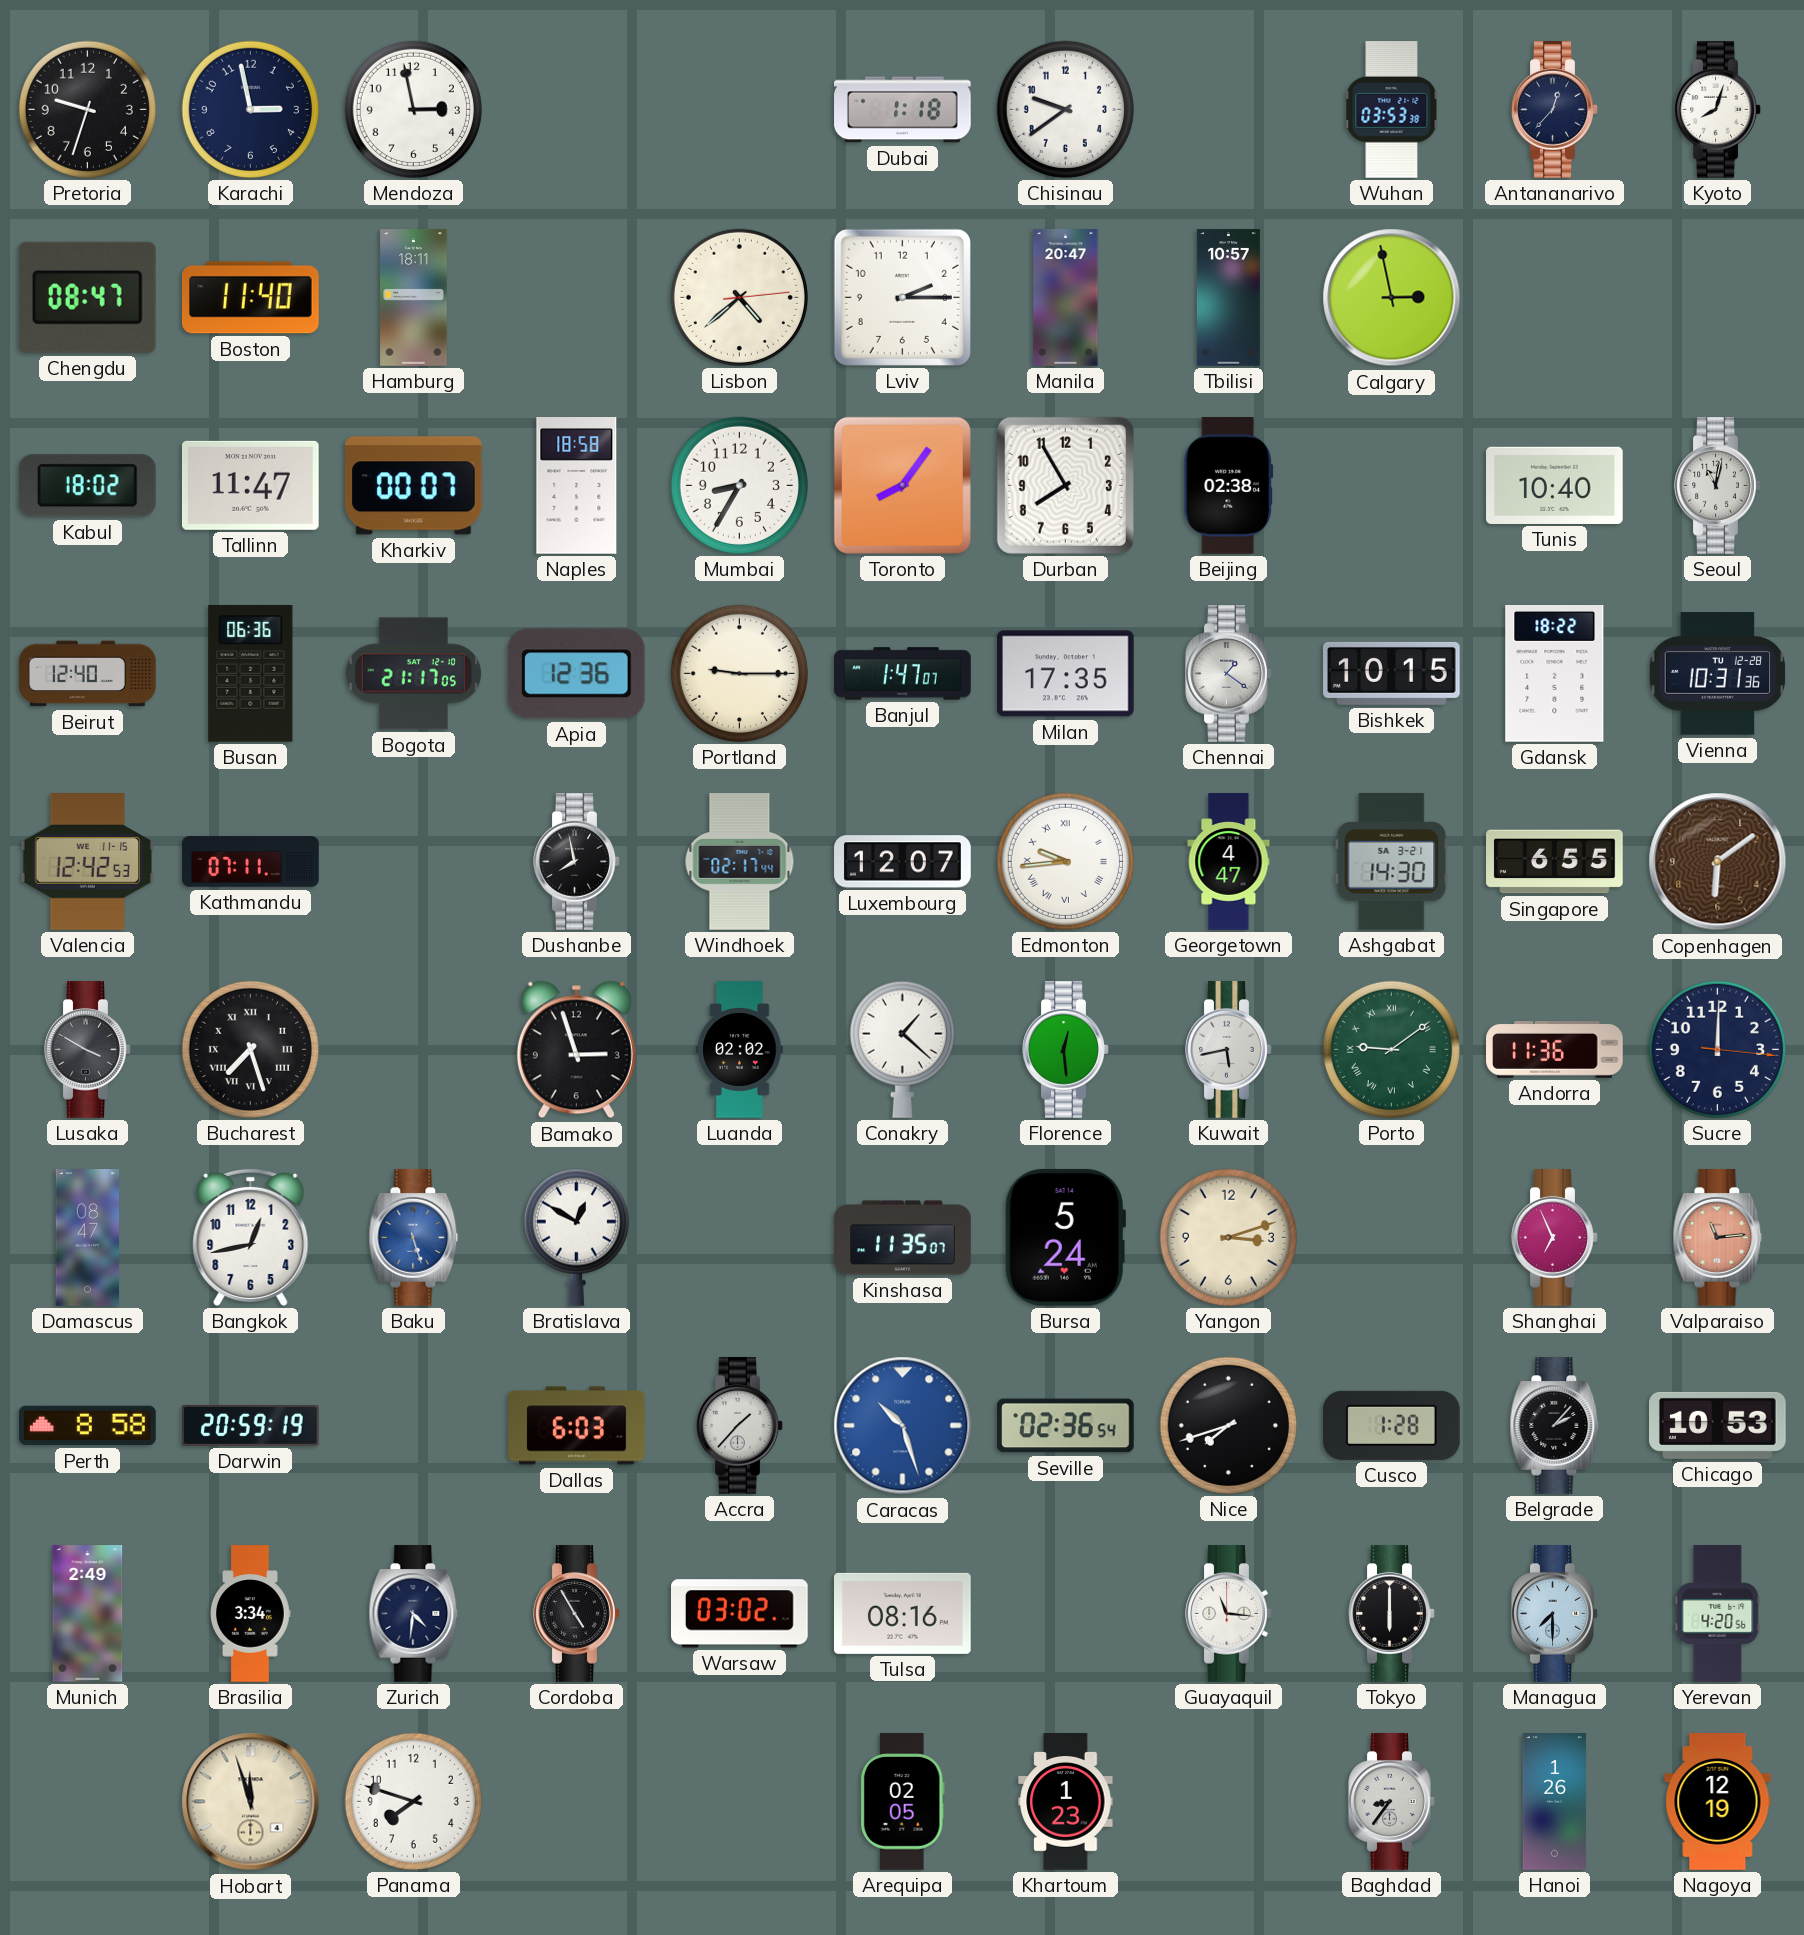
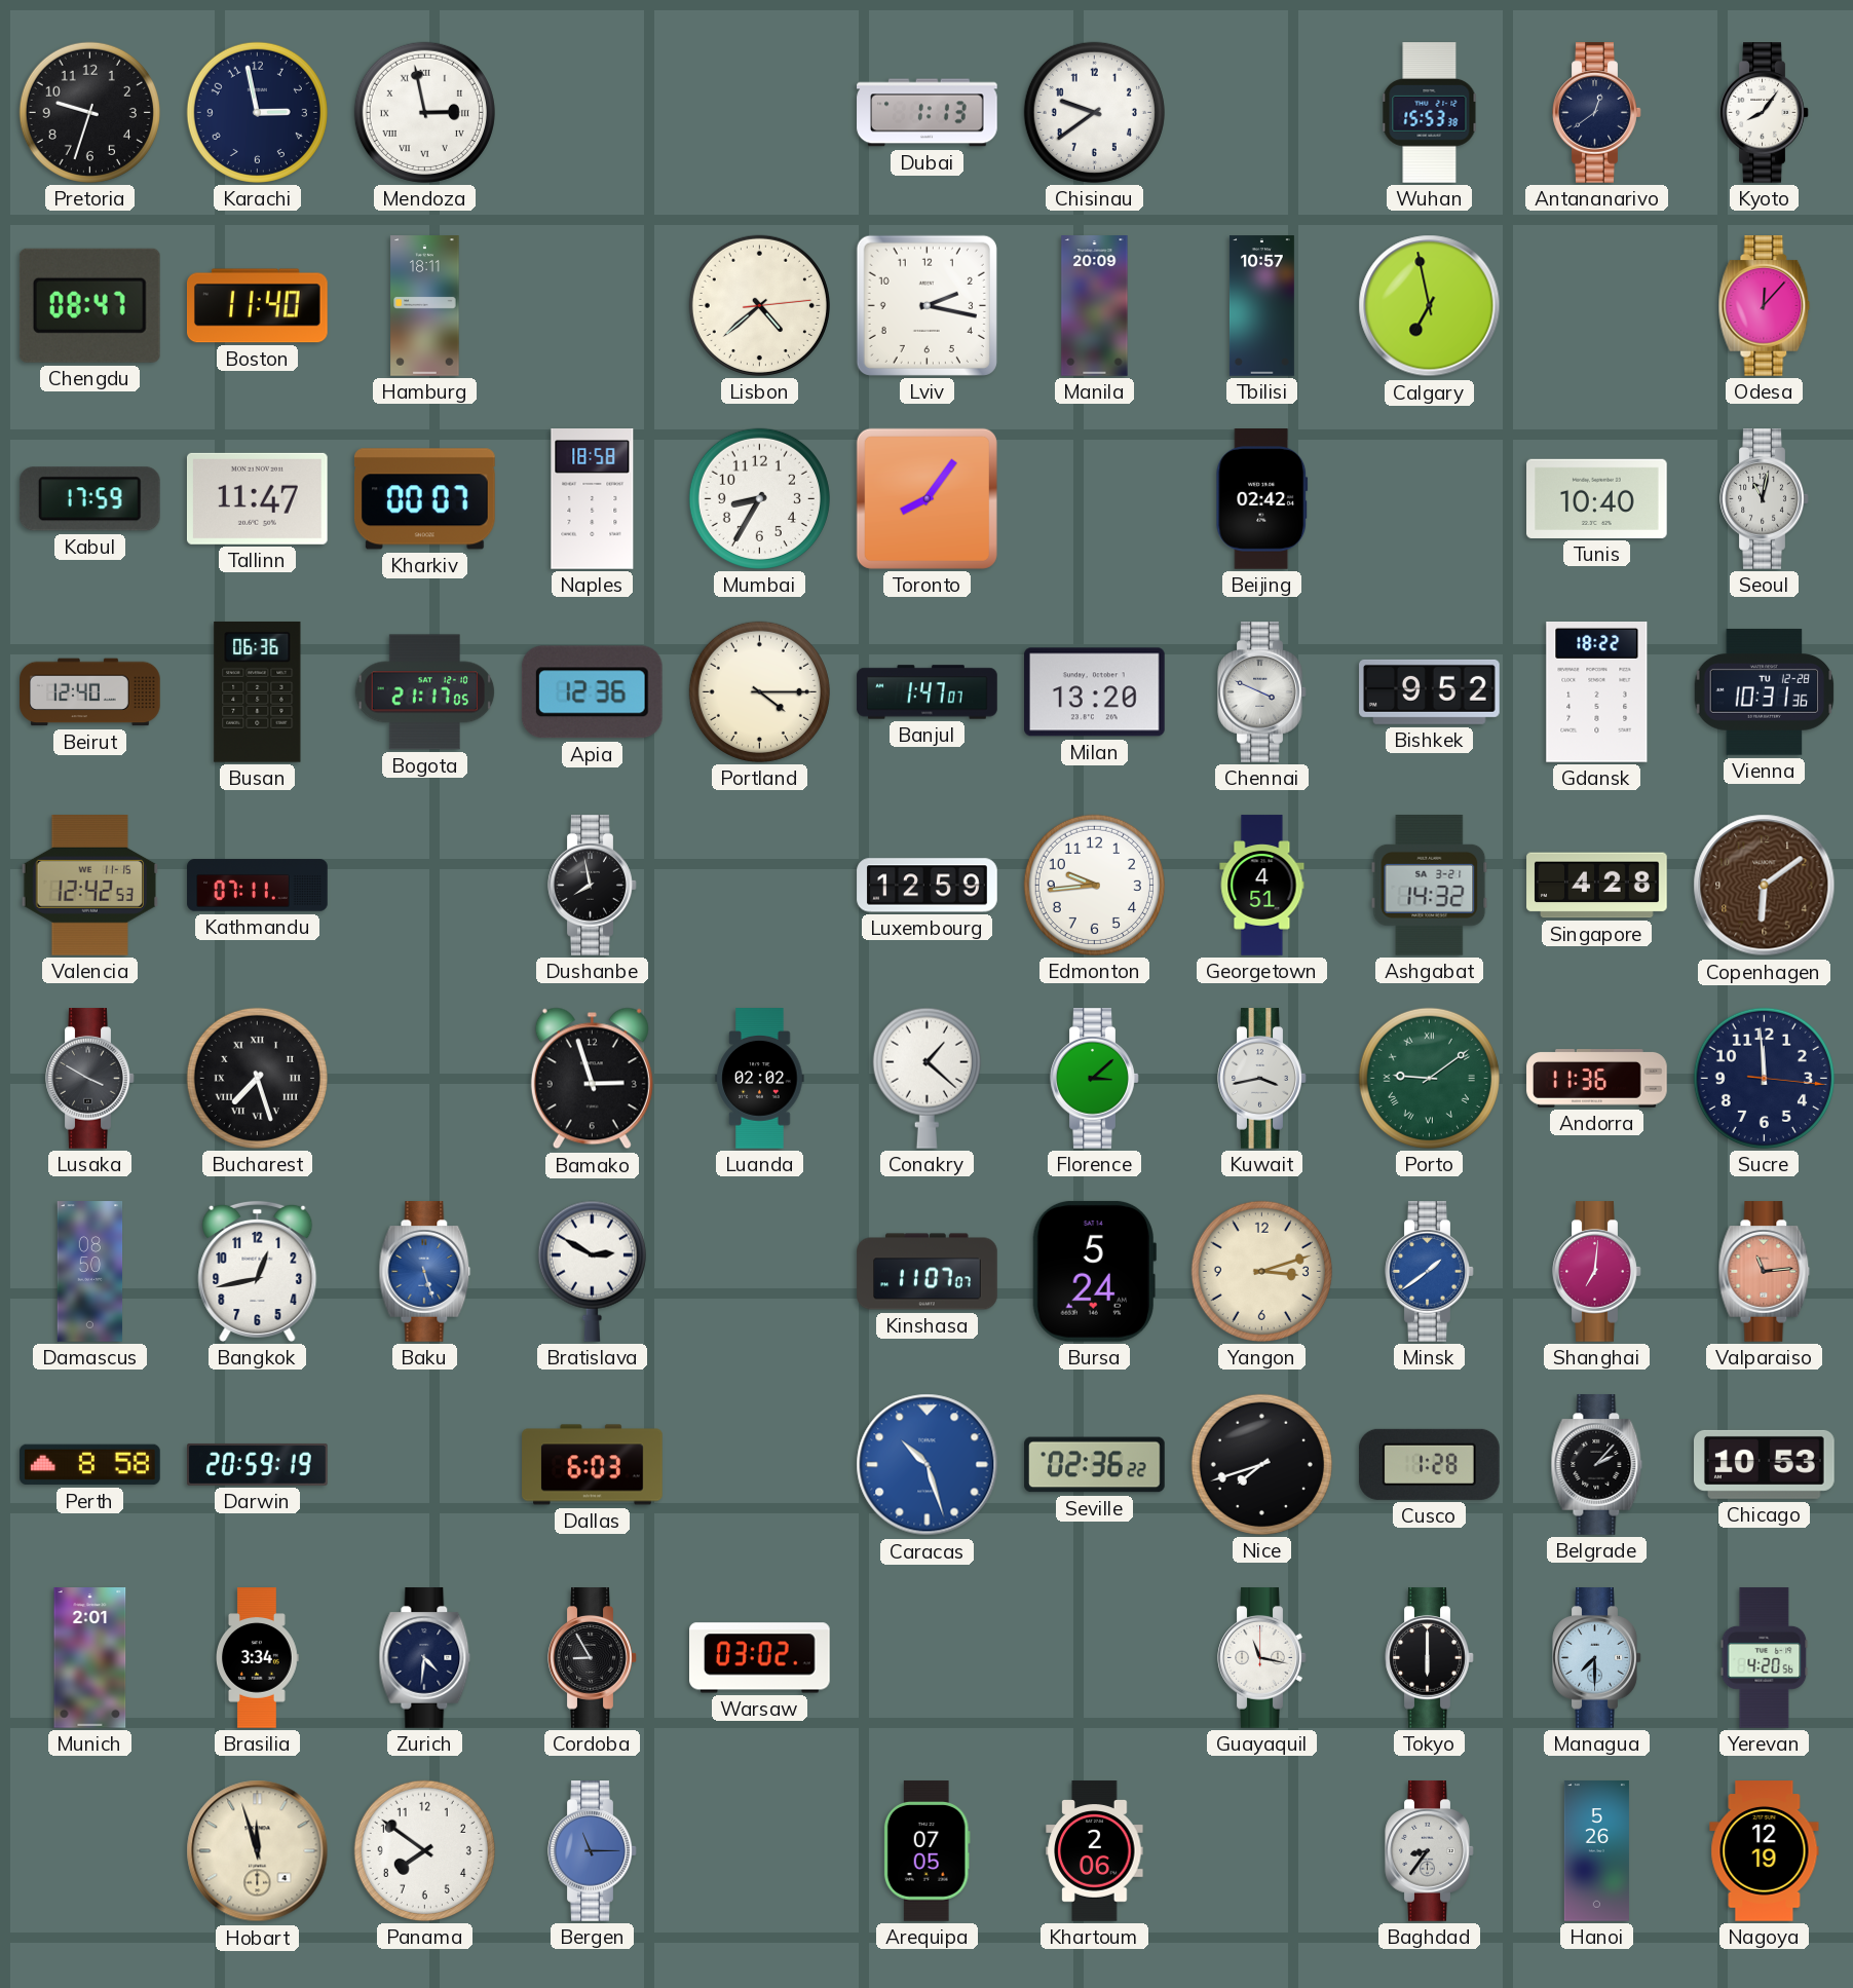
Mendoza numerals: Arabic -> Roman
Dubai: 1:18 -> 1:13
Wuhan: 03:53 -> 15:53
Antananarivo: 12:37 -> 12:39
Kyoto: 8:03 -> 8:06
Lviv: 2:15 -> 2:17
Manila: 20:47 -> 20:09
Calgary: 2:58 -> 6:58
Odesa: none -> 12:07
Kabul: 18:02 -> 17:59
Durban: 7:55 -> none
Beijing: 02:38 -> 02:42
Portland: 9:15 -> 4:15
Milan: 17:35 -> 13:20
Chennai: 1:21 -> 3:49
Bishkek: 10:15 -> 9:52
Windhoek: 02:17 -> none
Luxembourg: 12:07 -> 12:59
Edmonton numerals: Roman -> Arabic
Georgetown: 4:47 -> 4:51
Ashgabat: 14:30 -> 14:32
Singapore: 6:55 -> 4:28
Florence: 12:29 -> 3:08
Kuwait: 5:43 -> 3:43
Sucre: 12:00 -> 11:59
Damascus: 08:47 -> 08:50
Bratislava: 12:50 -> 2:50
Kinshasa: 11:35 -> 11:07
Minsk: none -> 1:39
Shanghai: 6:56 -> 7:01
Accra: 1:37 -> none
Seville: 02:36:54 -> 02:36:22
Munich: 2:49 -> 2:01
Cordoba: 4:55 -> 8:55
Tulsa: 08:16 -> none
Guayaquil: 11:16 -> 11:17
Panama: 7:48 -> 7:51
Bergen: none -> 11:15
Arequipa: 02:05 -> 07:05
Khartoum: 1:23 -> 2:06
Hanoi: 1:26 -> 5:26
